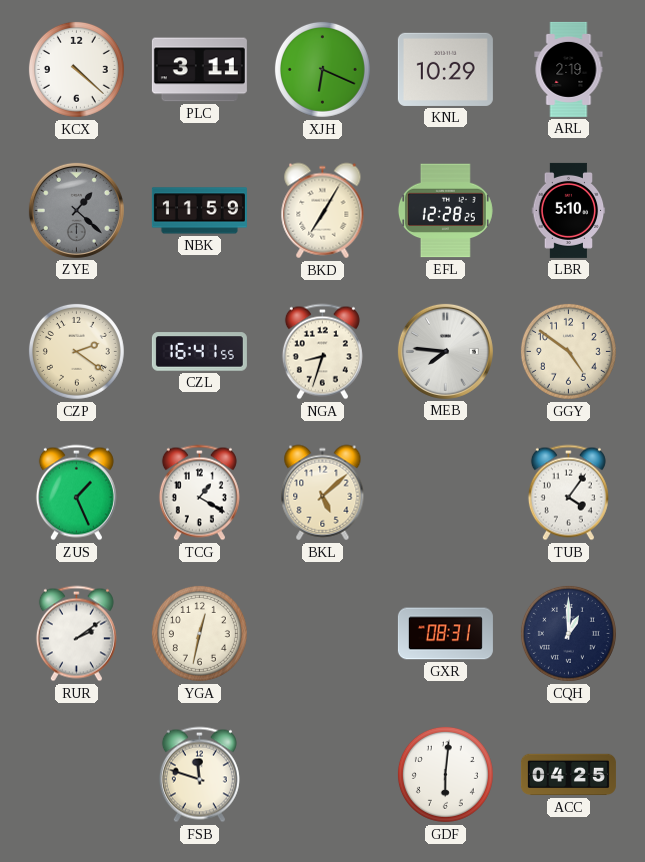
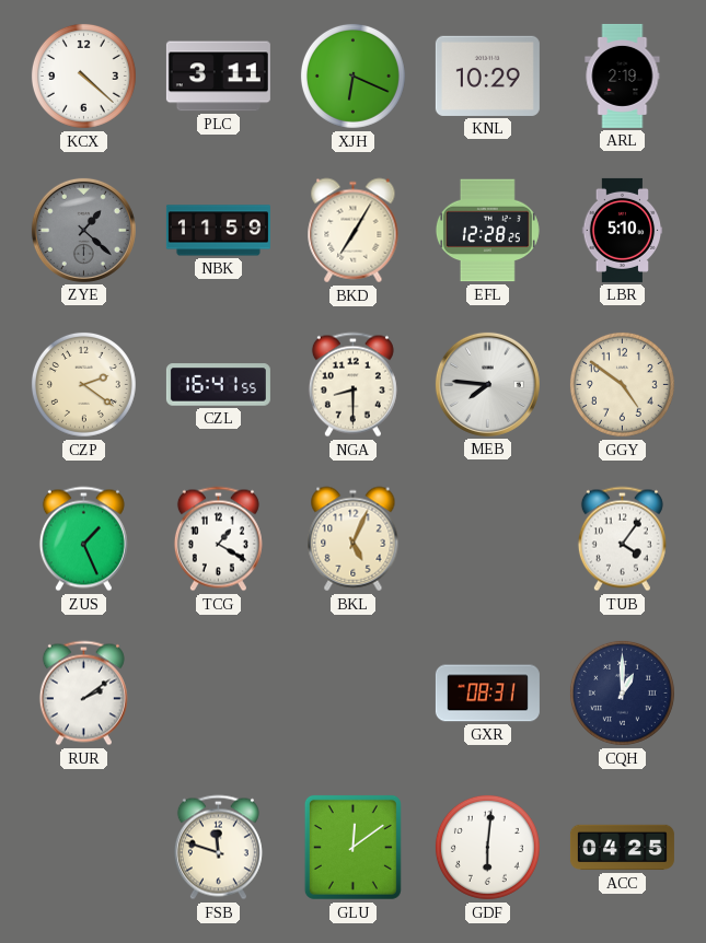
NGA: 8:33 -> 8:30
BKL: 5:08 -> 5:04
YGA: 12:32 -> none
GLU: none -> 12:09
